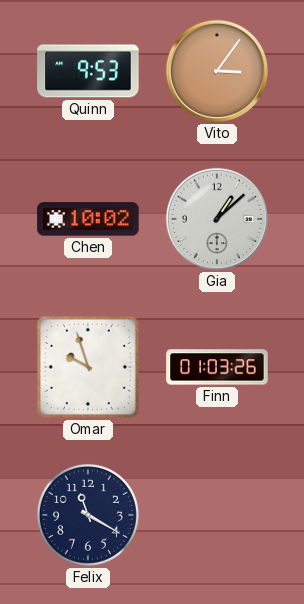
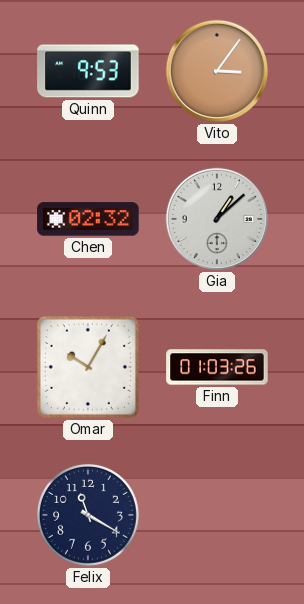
Chen: 10:02 -> 02:32
Omar: 9:57 -> 10:05
